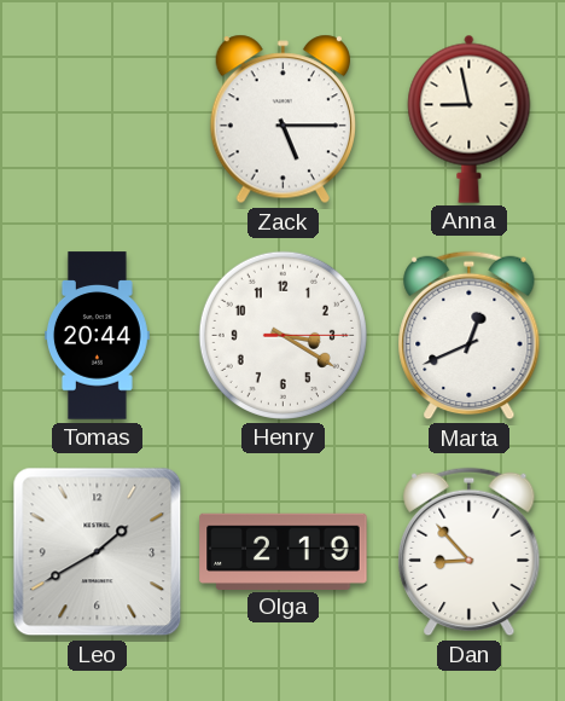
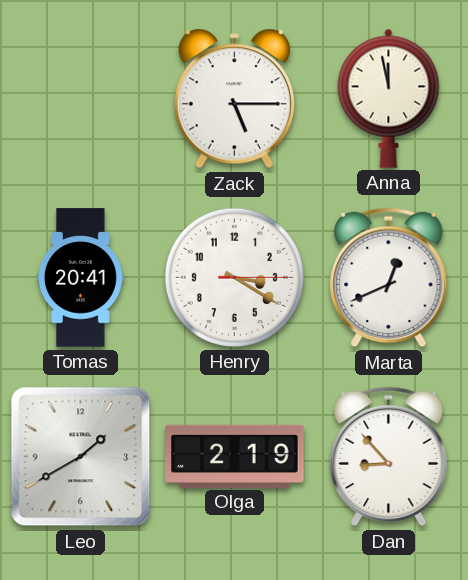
Anna: 8:58 -> 11:58
Tomas: 20:44 -> 20:41
